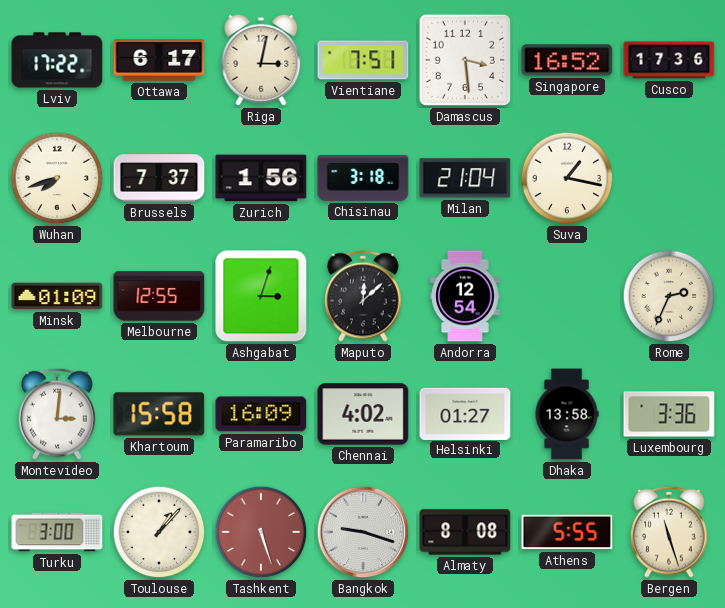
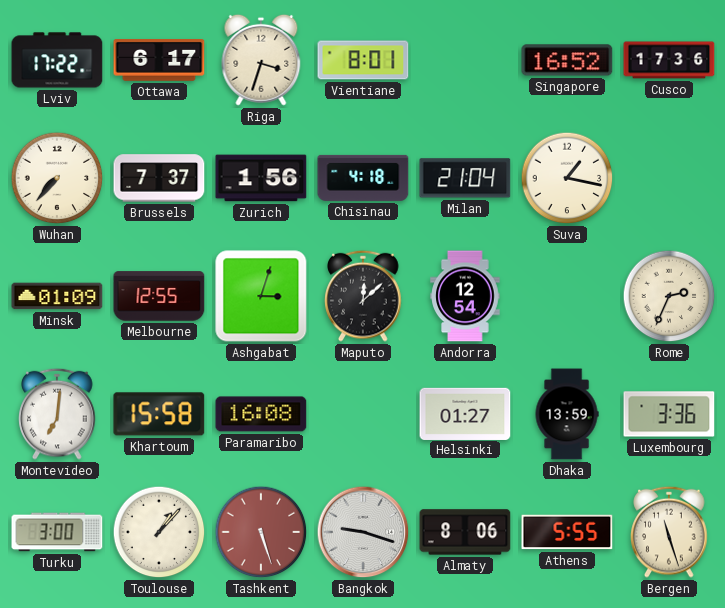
Riga: 3:02 -> 3:33
Vientiane: 7:51 -> 8:01
Damascus: 3:29 -> none
Wuhan: 7:42 -> 7:37
Chisinau: 3:18 -> 4:18
Montevideo: 3:01 -> 7:01
Paramaribo: 16:09 -> 16:08
Chennai: 4:02 -> none
Dhaka: 13:58 -> 13:59
Almaty: 8:08 -> 8:06
